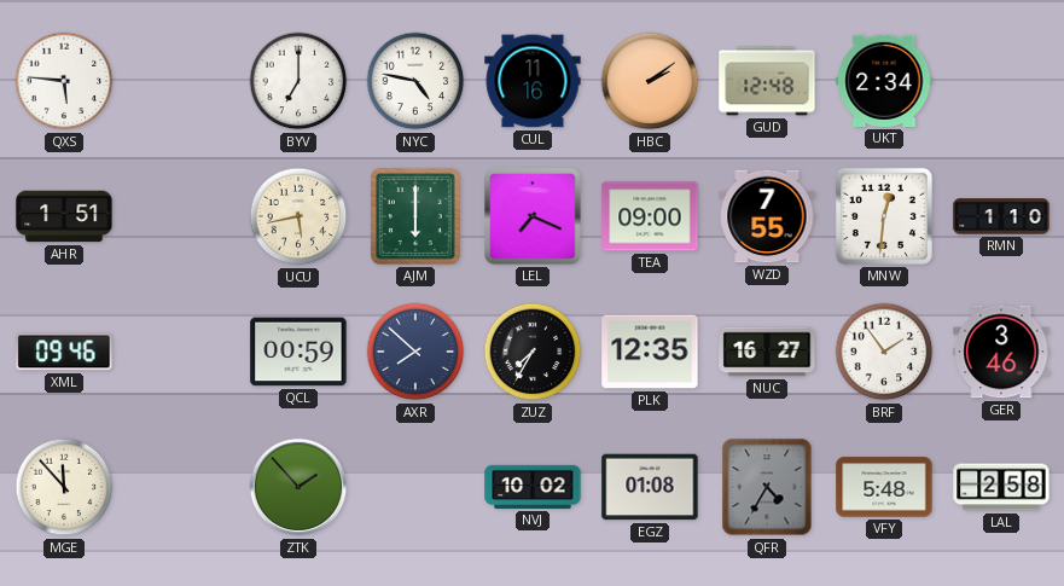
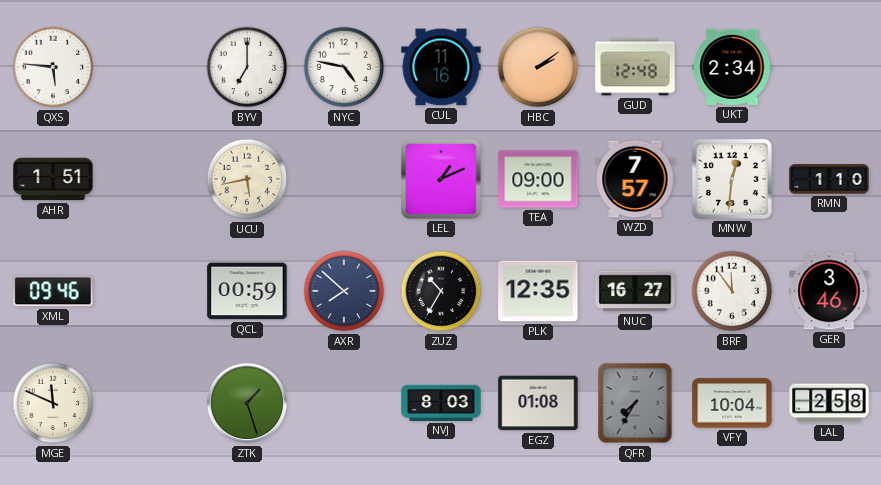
AJM: 6:00 -> none
LEL: 7:19 -> 1:11
WZD: 7:55 -> 7:57
ZUZ: 7:35 -> 10:35
BRF: 1:54 -> 11:54
MGE: 11:53 -> 11:49
ZTK: 1:53 -> 1:27
NVJ: 10:02 -> 8:03
QFR: 4:35 -> 7:35
VFY: 5:48 -> 10:04
